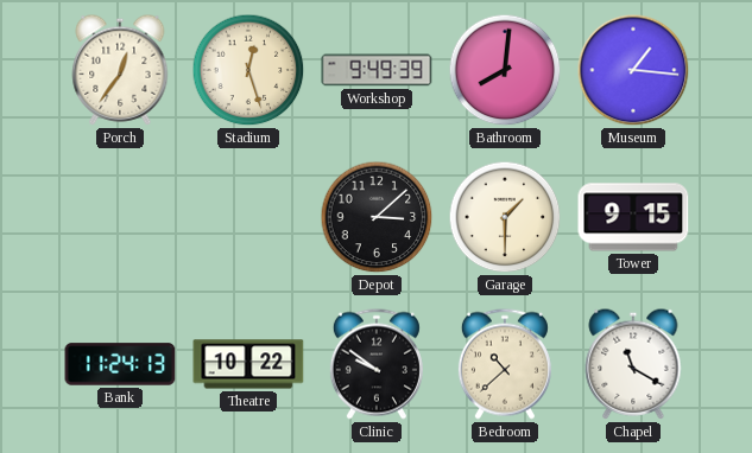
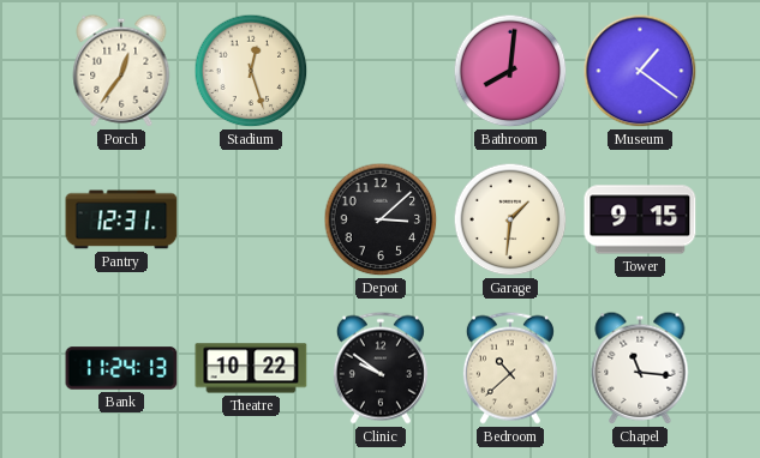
Workshop: 9:49 -> none
Museum: 1:16 -> 1:21
Pantry: none -> 12:31
Garage: 1:30 -> 1:31
Chapel: 11:20 -> 11:16
